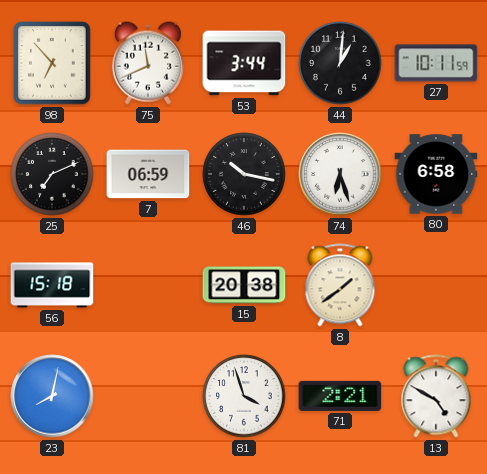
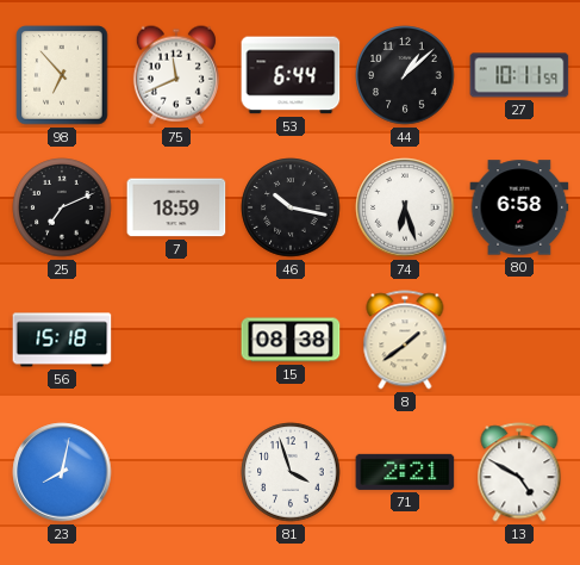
53: 3:44 -> 6:44
44: 1:01 -> 1:08
7: 06:59 -> 18:59
15: 20:38 -> 08:38
